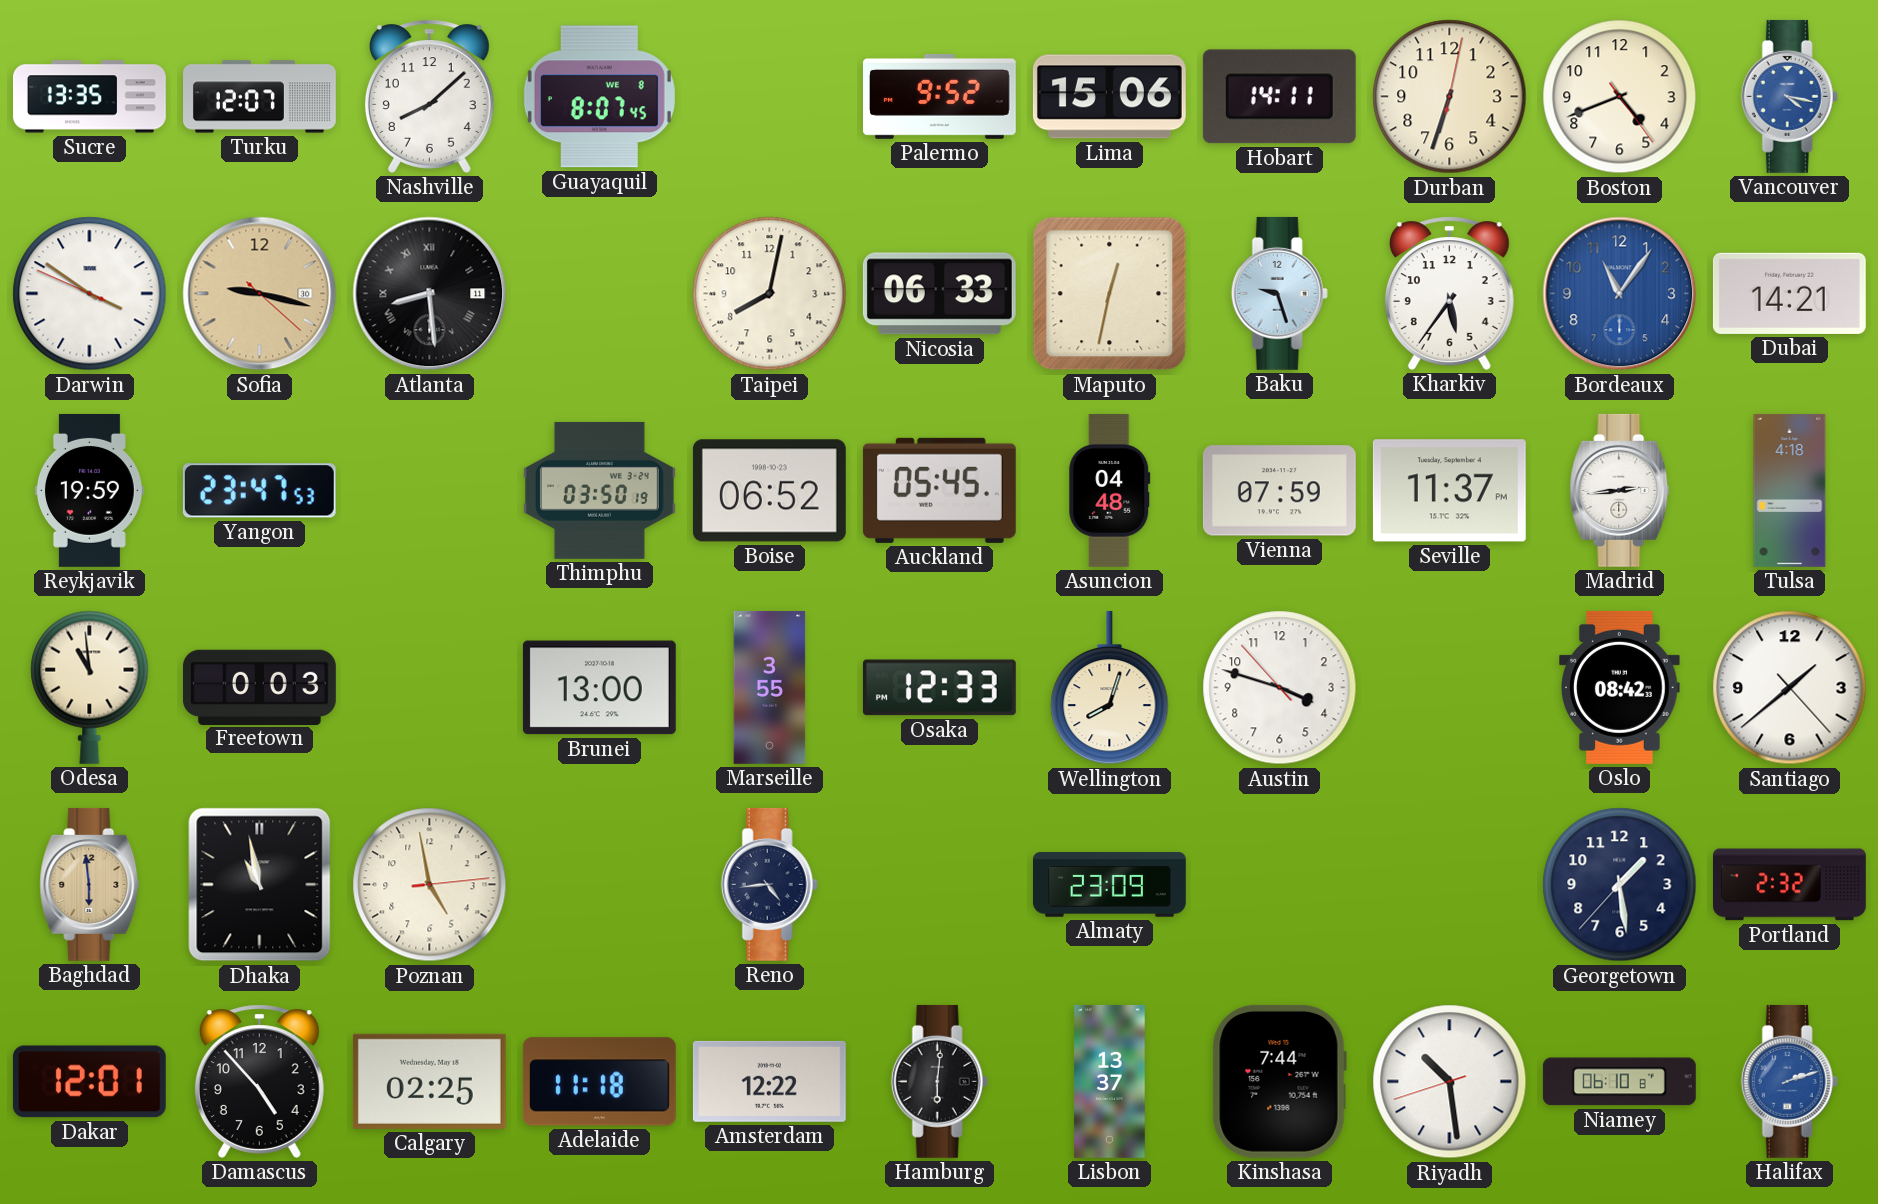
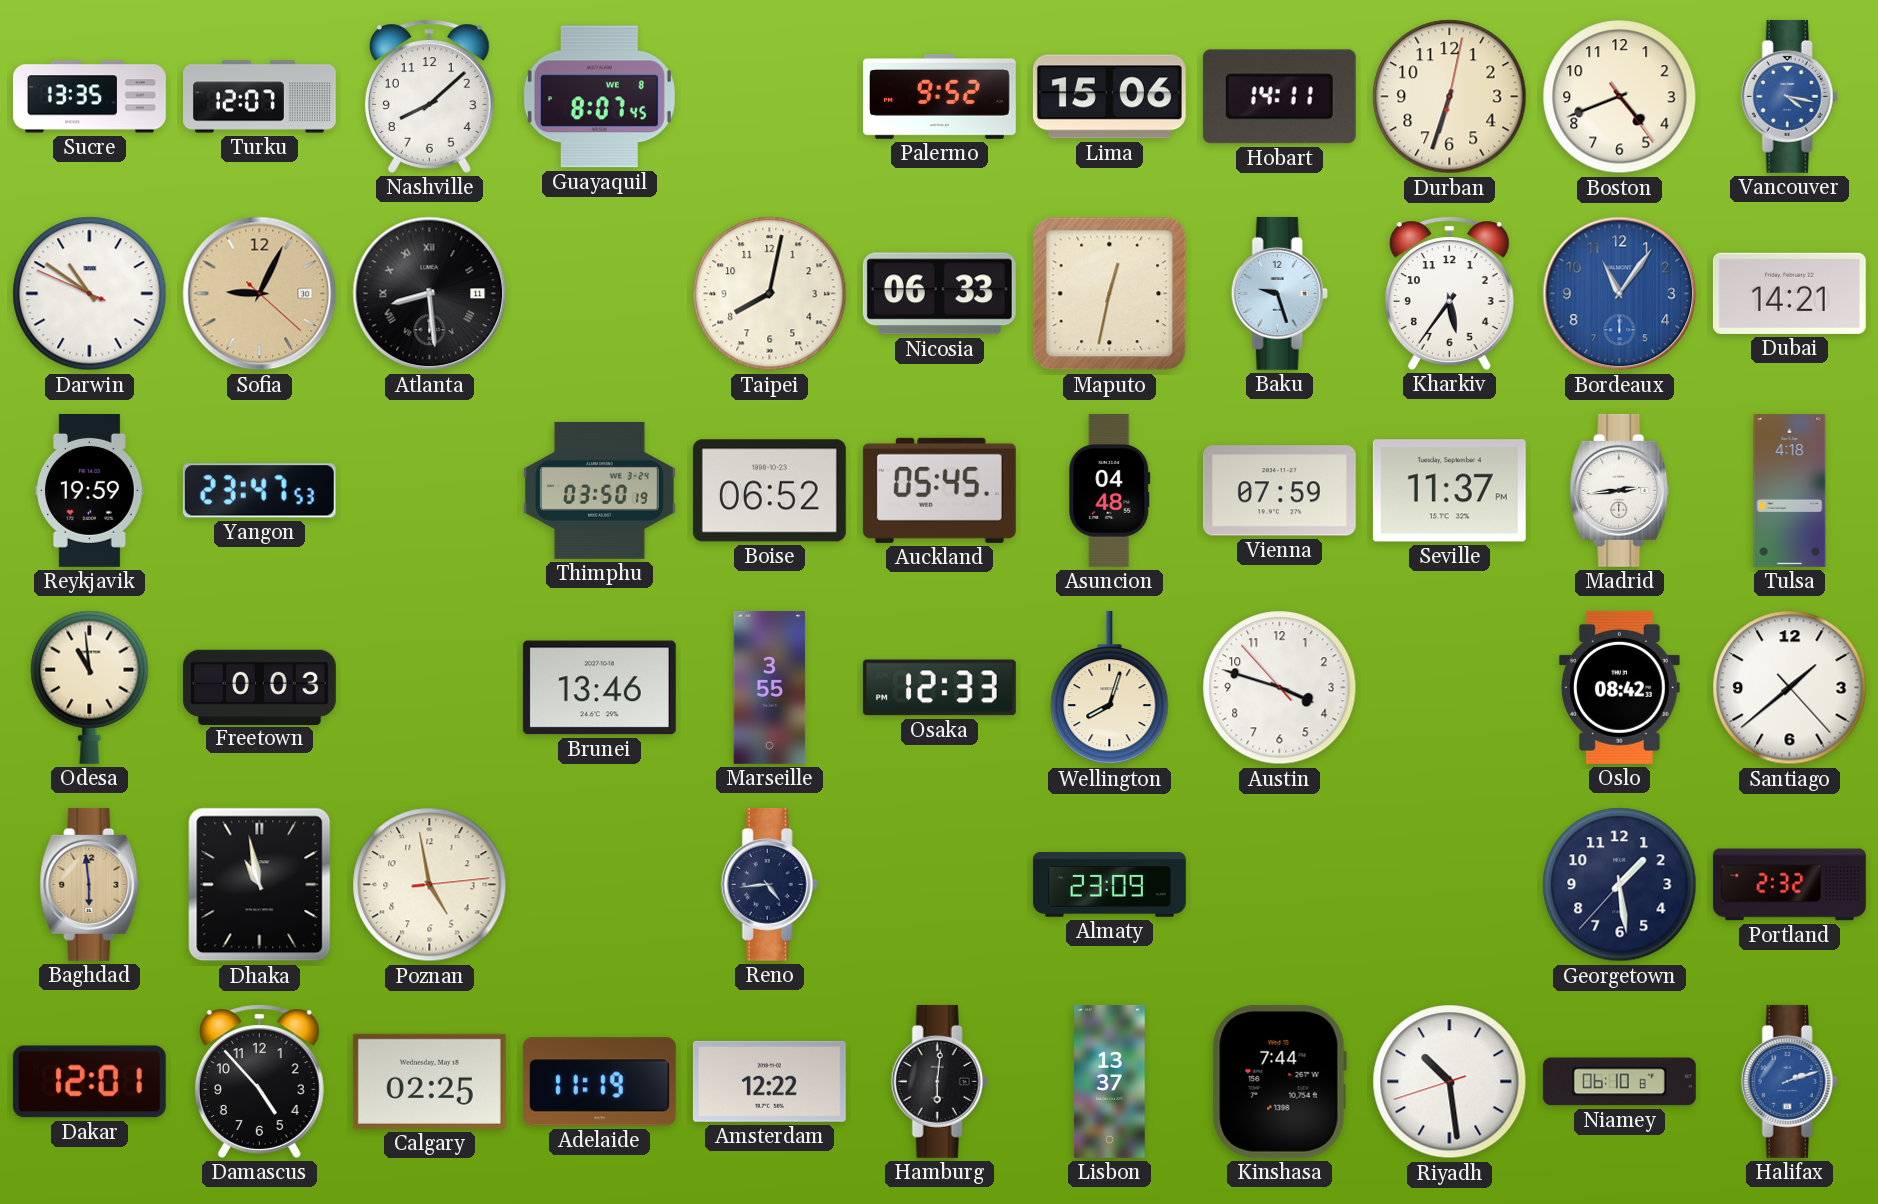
Darwin: 3:50 -> 10:50
Sofia: 9:17 -> 9:04
Brunei: 13:00 -> 13:46
Adelaide: 11:18 -> 11:19
